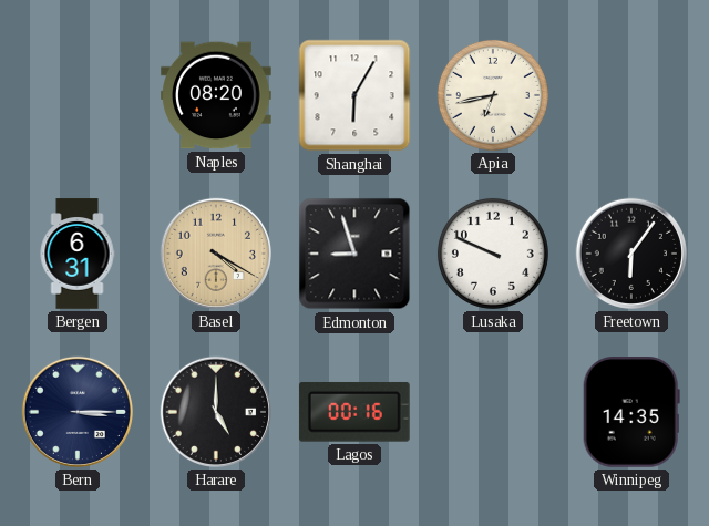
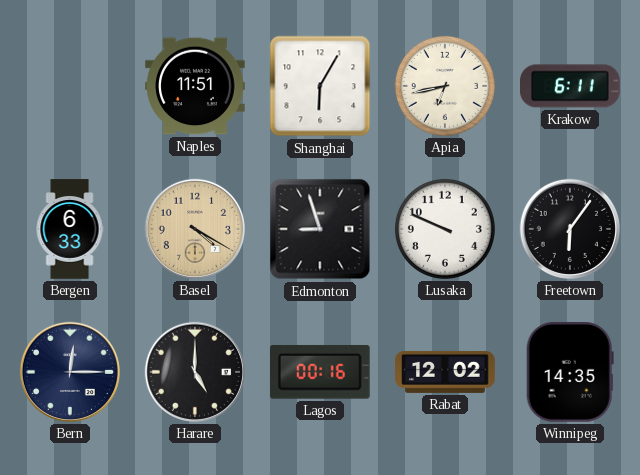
Naples: 08:20 -> 11:51
Krakow: none -> 6:11
Bergen: 6:31 -> 6:33
Bern: 3:15 -> 12:15
Rabat: none -> 12:02
